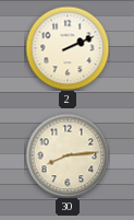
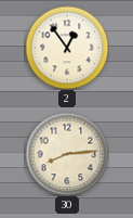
2: 2:11 -> 12:54
